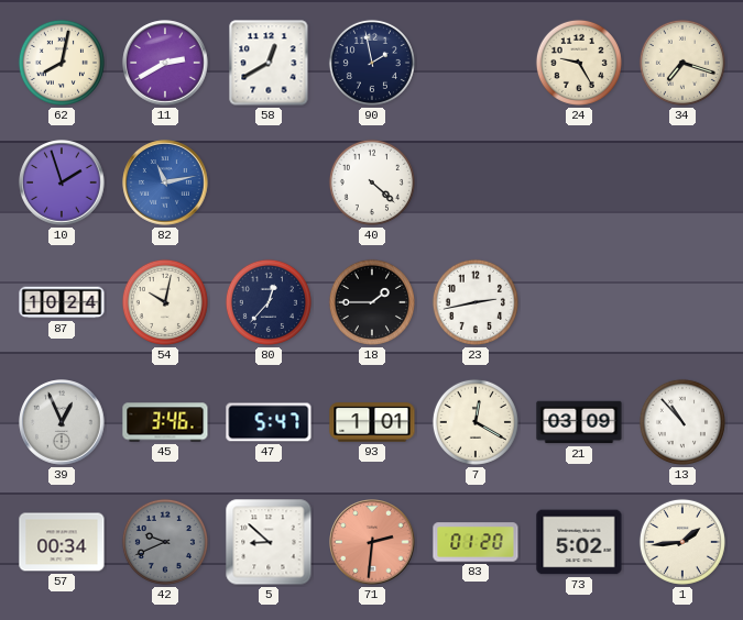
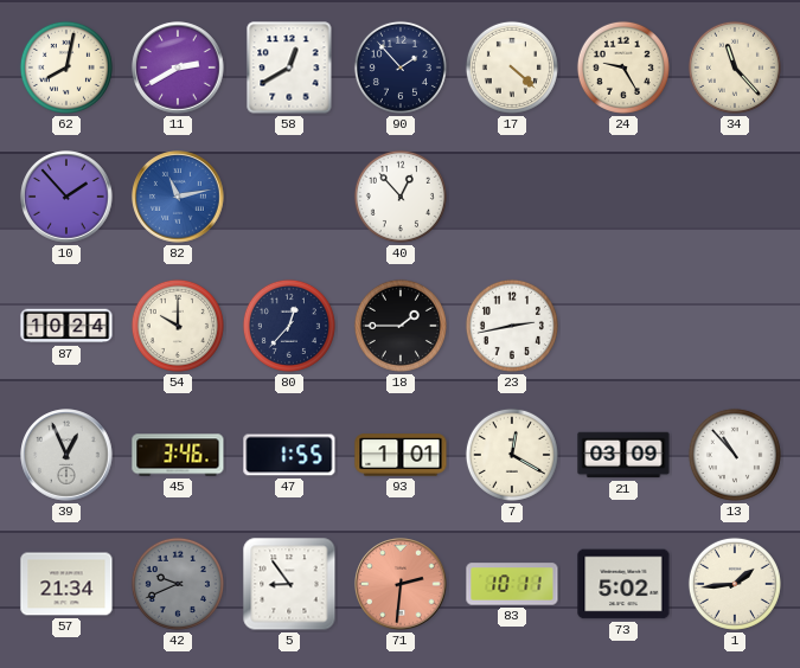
90: 1:58 -> 1:53
17: none -> 4:22
34: 7:18 -> 11:23
10: 1:57 -> 1:53
40: 4:22 -> 12:53
54: 10:02 -> 10:00
47: 5:47 -> 1:55
57: 00:34 -> 21:34
5: 8:52 -> 8:54
83: 01:20 -> 10:11
